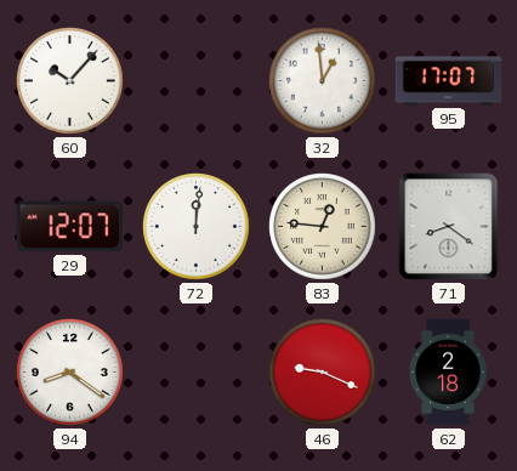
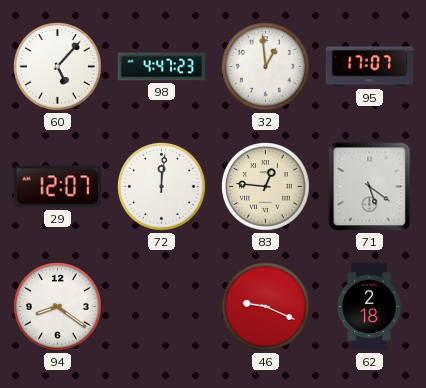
60: 10:07 -> 5:07
98: none -> 4:47
71: 8:21 -> 5:21
